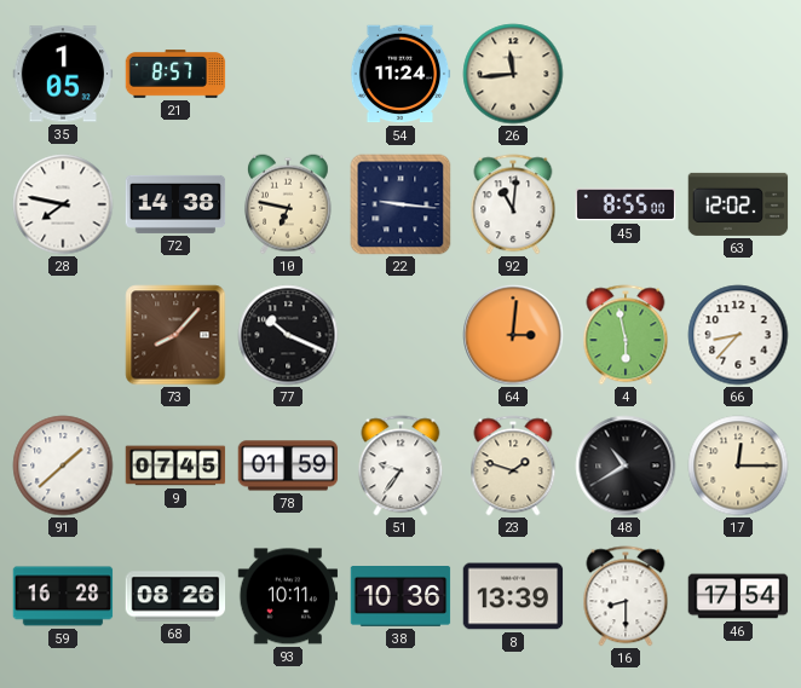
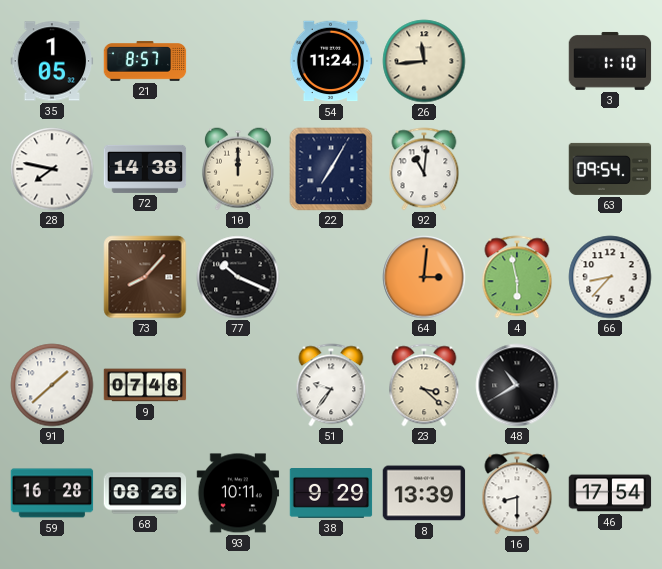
3: none -> 1:10
10: 6:47 -> 12:00
22: 9:16 -> 7:05
45: 8:55 -> none
63: 12:02 -> 09:54
9: 07:45 -> 07:48
78: 01:59 -> none
23: 1:48 -> 3:22
17: 12:15 -> none
38: 10:36 -> 9:29
